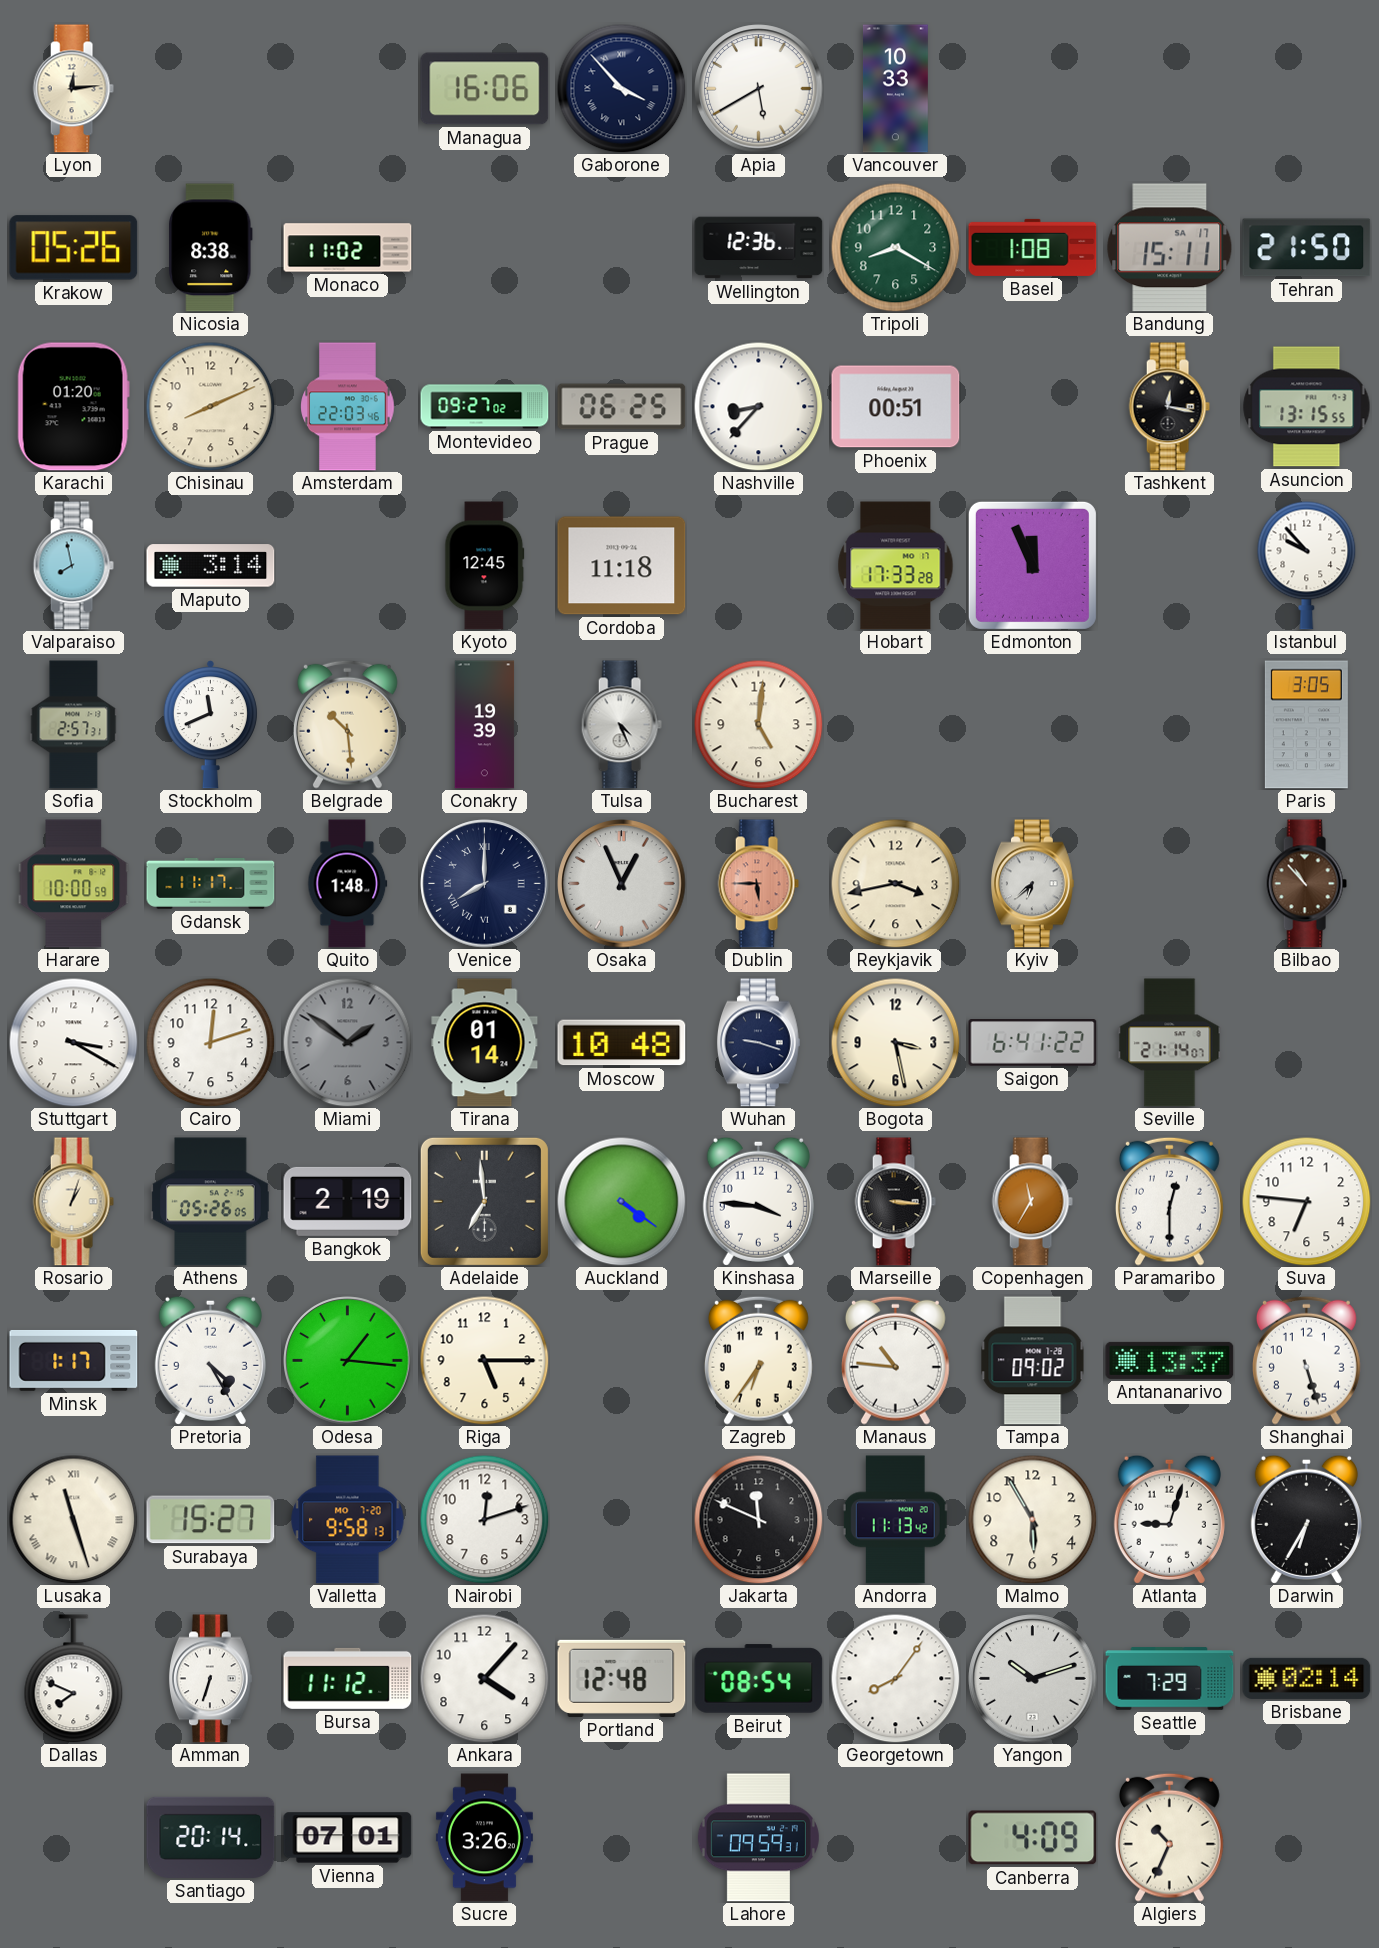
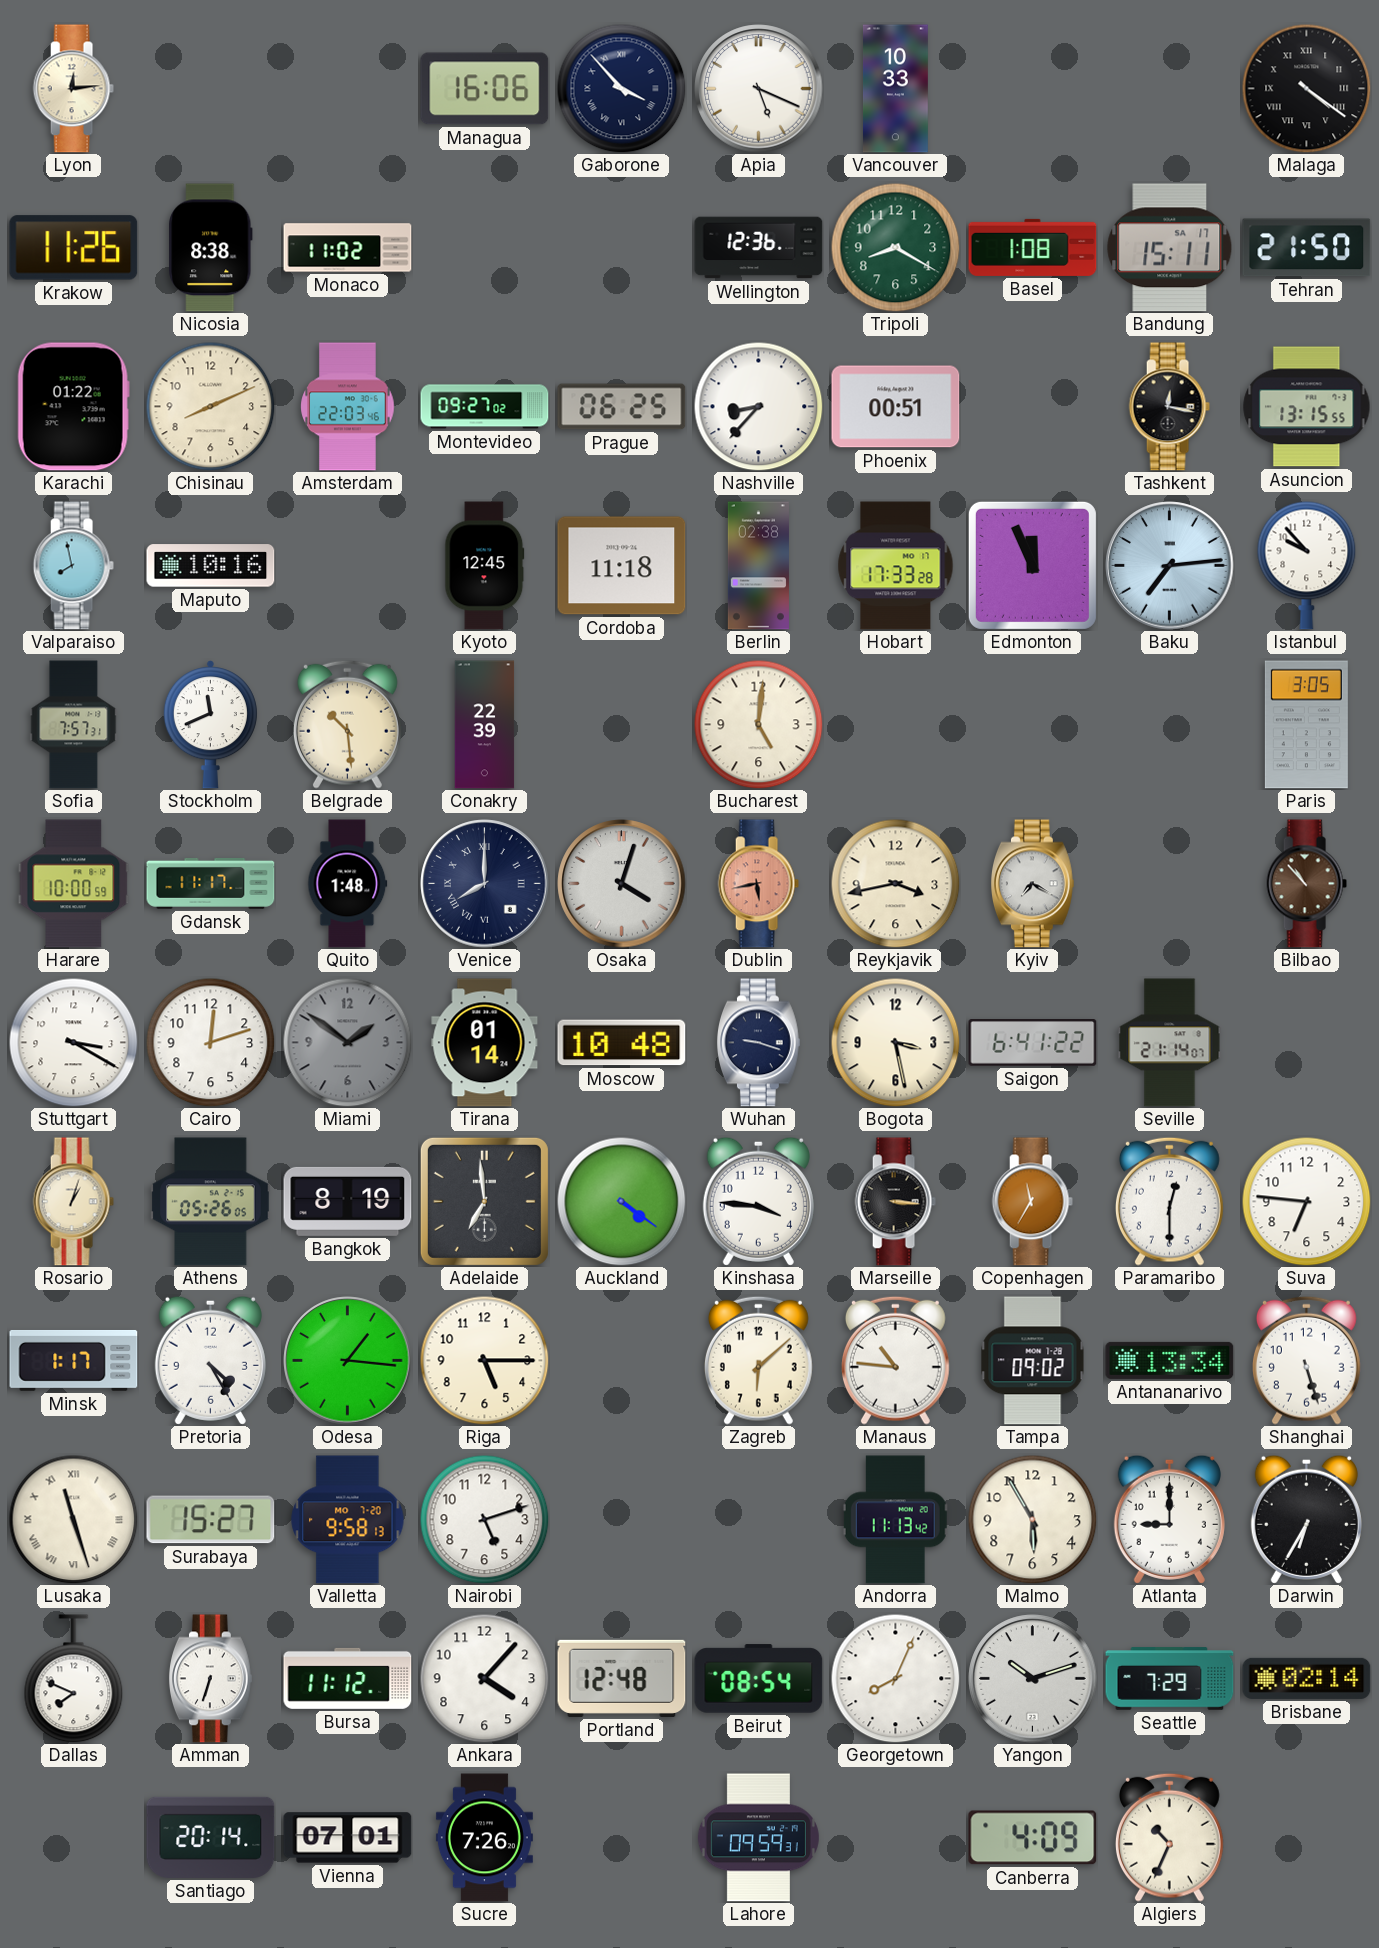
Apia: 5:40 -> 5:19
Malaga: none -> 4:21
Krakow: 05:26 -> 11:26
Karachi: 01:20 -> 01:22
Maputo: 3:14 -> 10:16
Berlin: none -> 02:38
Baku: none -> 7:14
Sofia: 2:57 -> 7:57
Conakry: 19:39 -> 22:39
Tulsa: 4:26 -> none
Osaka: 12:56 -> 4:03
Dublin: 5:45 -> 5:43
Kyiv: 6:38 -> 7:20
Bangkok: 2:19 -> 8:19
Zagreb: 6:36 -> 6:08
Antananarivo: 13:37 -> 13:34
Nairobi: 12:12 -> 5:12
Jakarta: 11:49 -> none
Atlanta: 9:03 -> 9:00
Georgetown: 8:06 -> 8:04
Sucre: 3:26 -> 7:26
